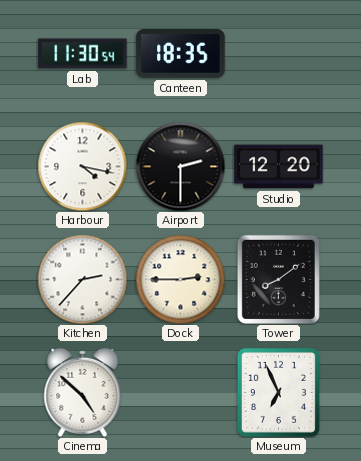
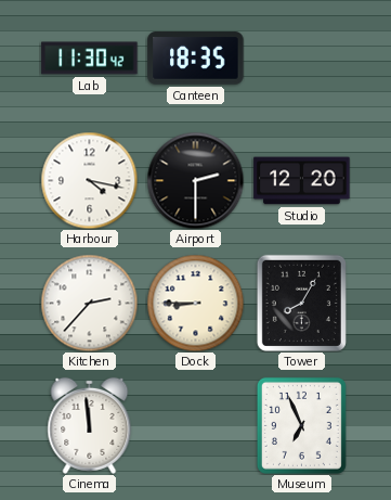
Lab: 11:30:54 -> 11:30:42
Dock: 2:45 -> 8:45
Tower: 8:09 -> 8:05
Cinema: 4:52 -> 11:59
